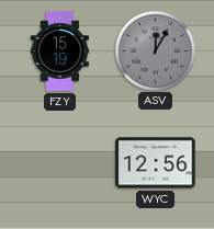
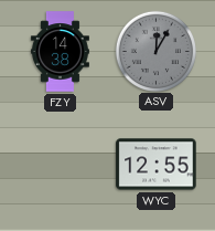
FZY: 15:19 -> 14:38
WYC: 12:56 -> 12:55
